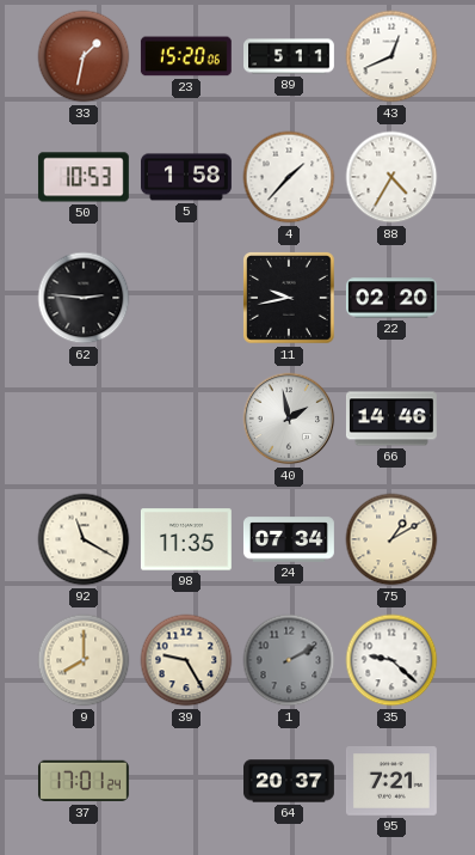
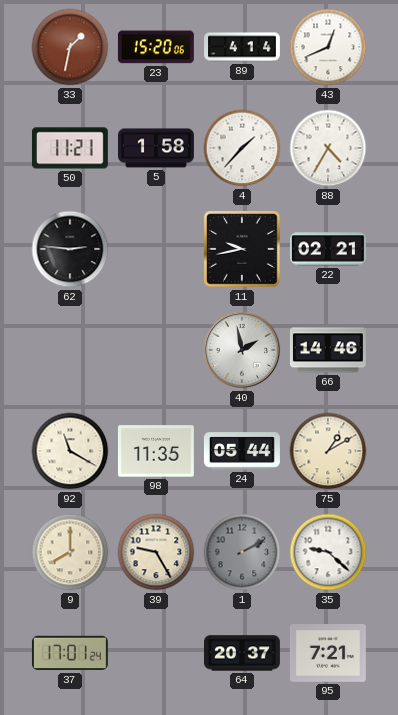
89: 5:11 -> 4:14
50: 10:53 -> 11:21
22: 02:20 -> 02:21
24: 07:34 -> 05:44
